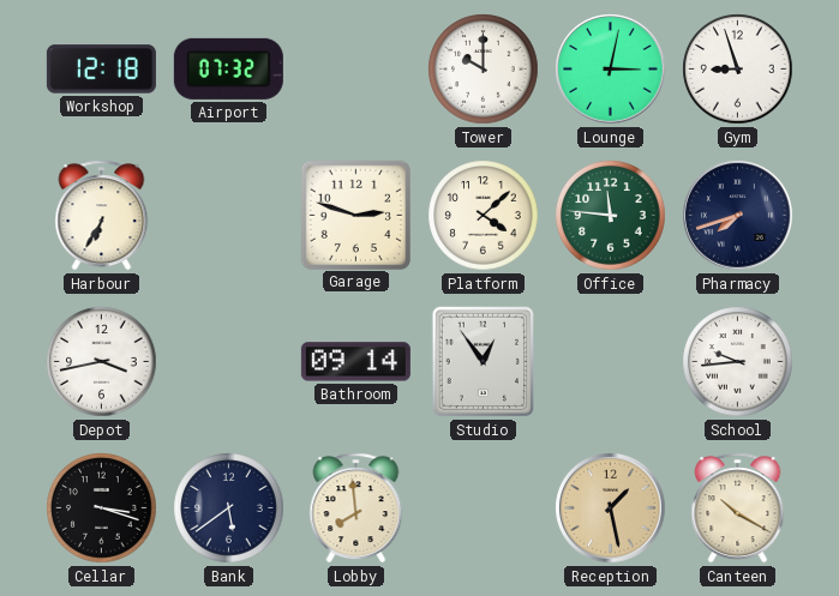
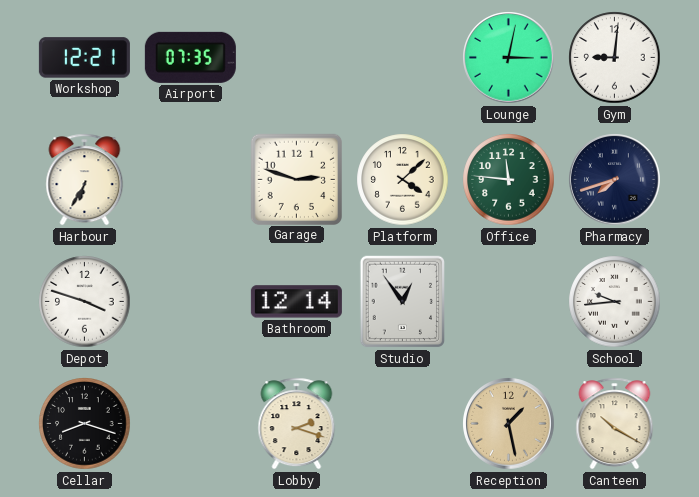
Workshop: 12:18 -> 12:21
Airport: 07:32 -> 07:35
Tower: 10:00 -> none
Gym: 8:57 -> 9:01
Depot: 3:43 -> 3:48
Bathroom: 09:14 -> 12:14
Cellar: 3:18 -> 8:18
Bank: 5:39 -> none
Lobby: 7:59 -> 2:18
